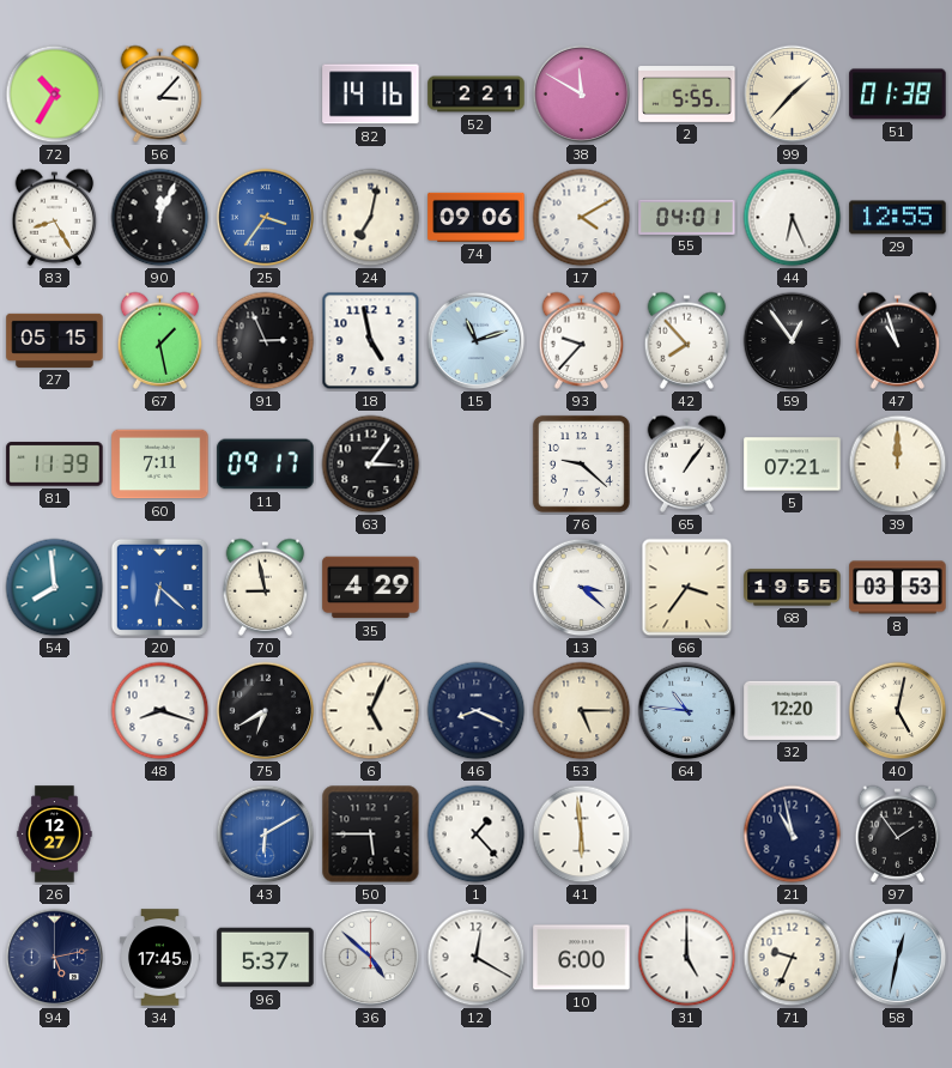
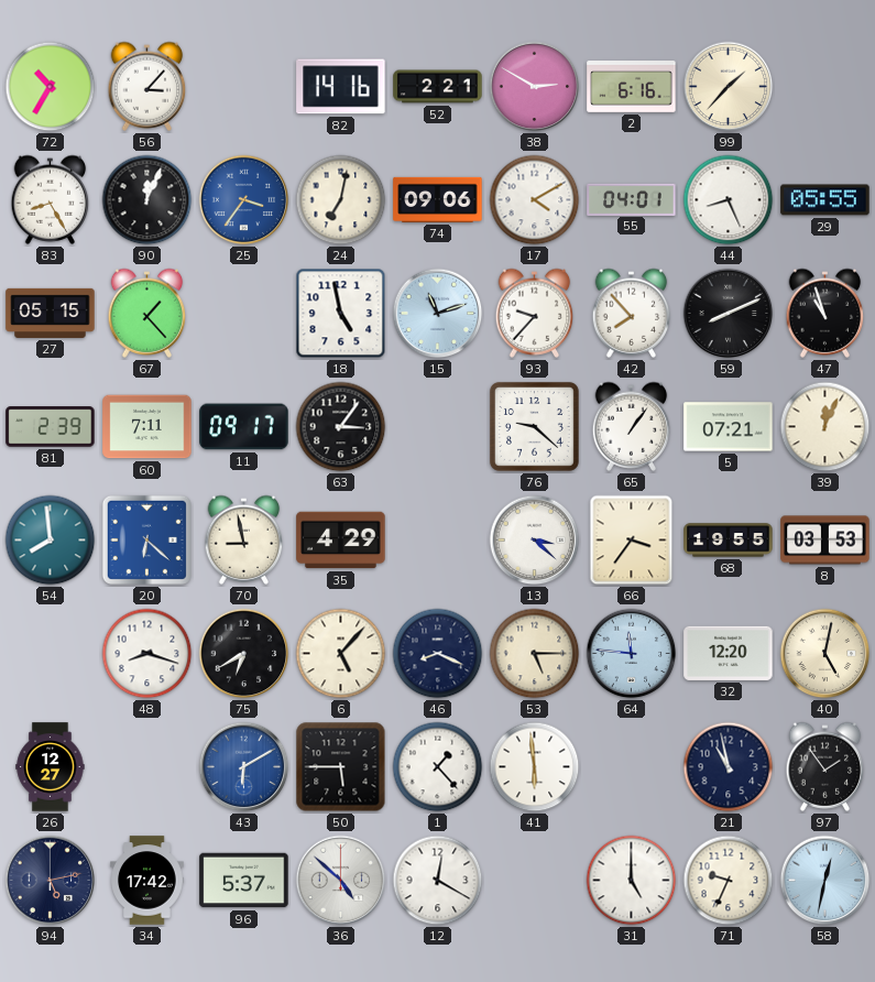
38: 11:50 -> 2:50
2: 5:55 -> 6:16
51: 01:38 -> none
44: 6:26 -> 8:26
29: 12:55 -> 05:55
67: 1:28 -> 1:23
91: 2:56 -> none
59: 12:54 -> 8:11
81: 11:39 -> 2:39
39: 12:00 -> 12:04
6: 5:04 -> 5:07
64: 10:46 -> 11:46
34: 17:45 -> 17:42
10: 6:00 -> none
